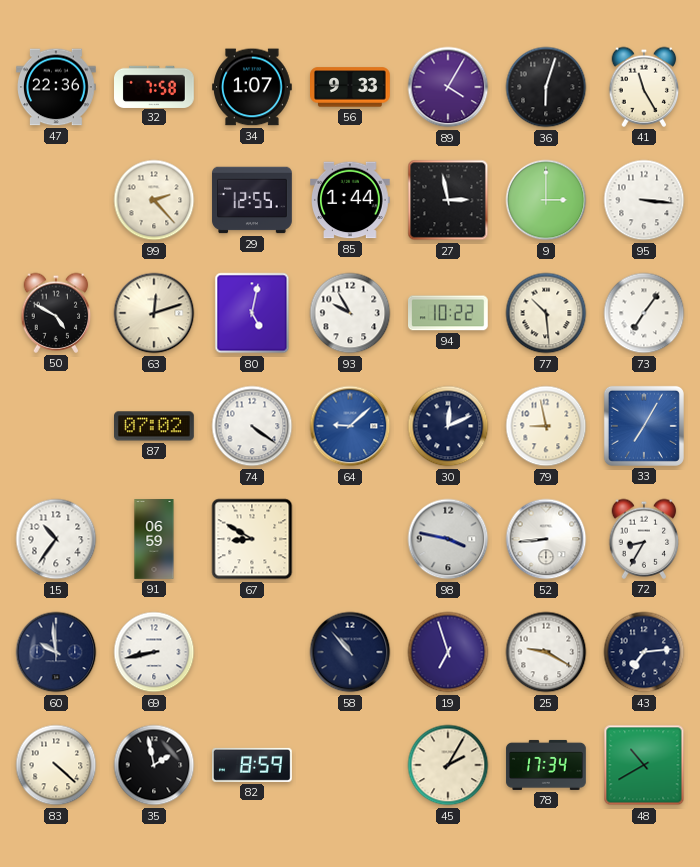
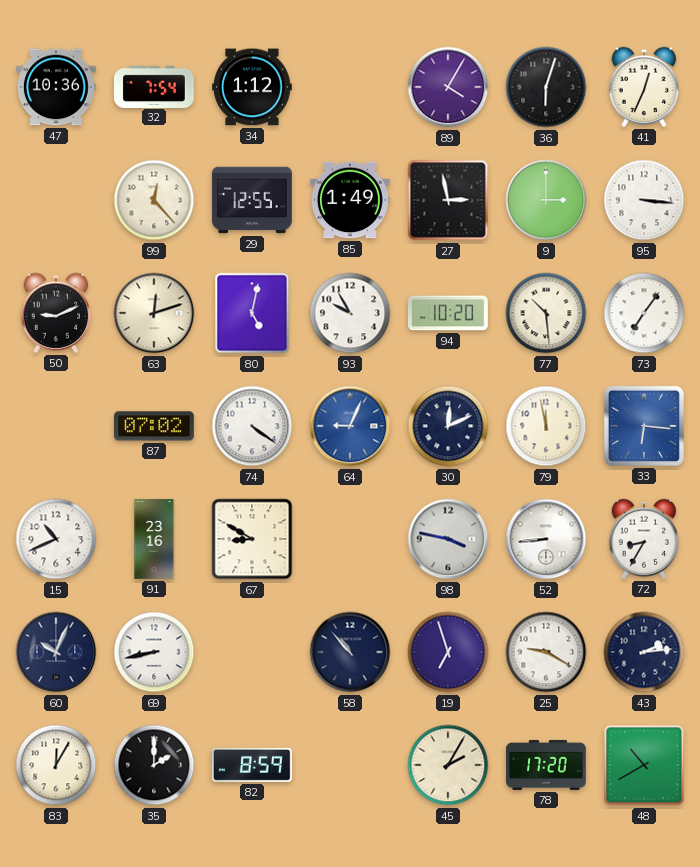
47: 22:36 -> 10:36
32: 7:58 -> 7:54
34: 1:07 -> 1:12
56: 9:33 -> none
41: 11:25 -> 12:34
99: 2:23 -> 12:23
85: 1:44 -> 1:49
50: 4:50 -> 9:11
94: 10:22 -> 10:20
64: 9:08 -> 9:04
79: 8:58 -> 11:58
33: 7:05 -> 6:16
15: 10:36 -> 10:41
91: 06:59 -> 23:16
60: 9:59 -> 10:04
43: 7:14 -> 2:14
83: 4:22 -> 12:05
35: 1:58 -> 2:00
78: 17:34 -> 17:20
